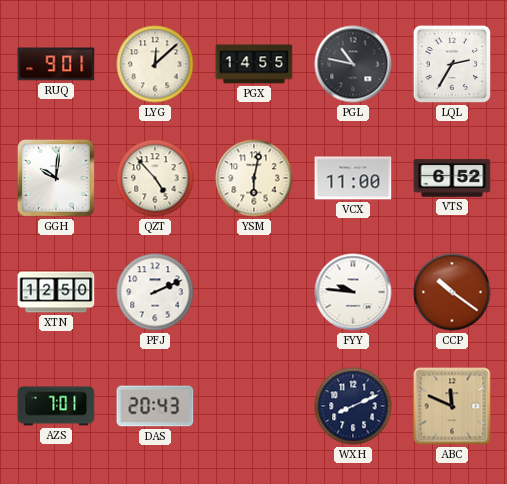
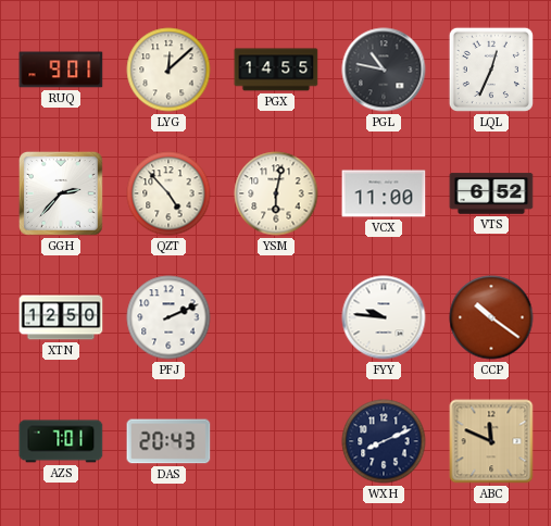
LQL: 2:35 -> 12:34
GGH: 10:01 -> 2:37
